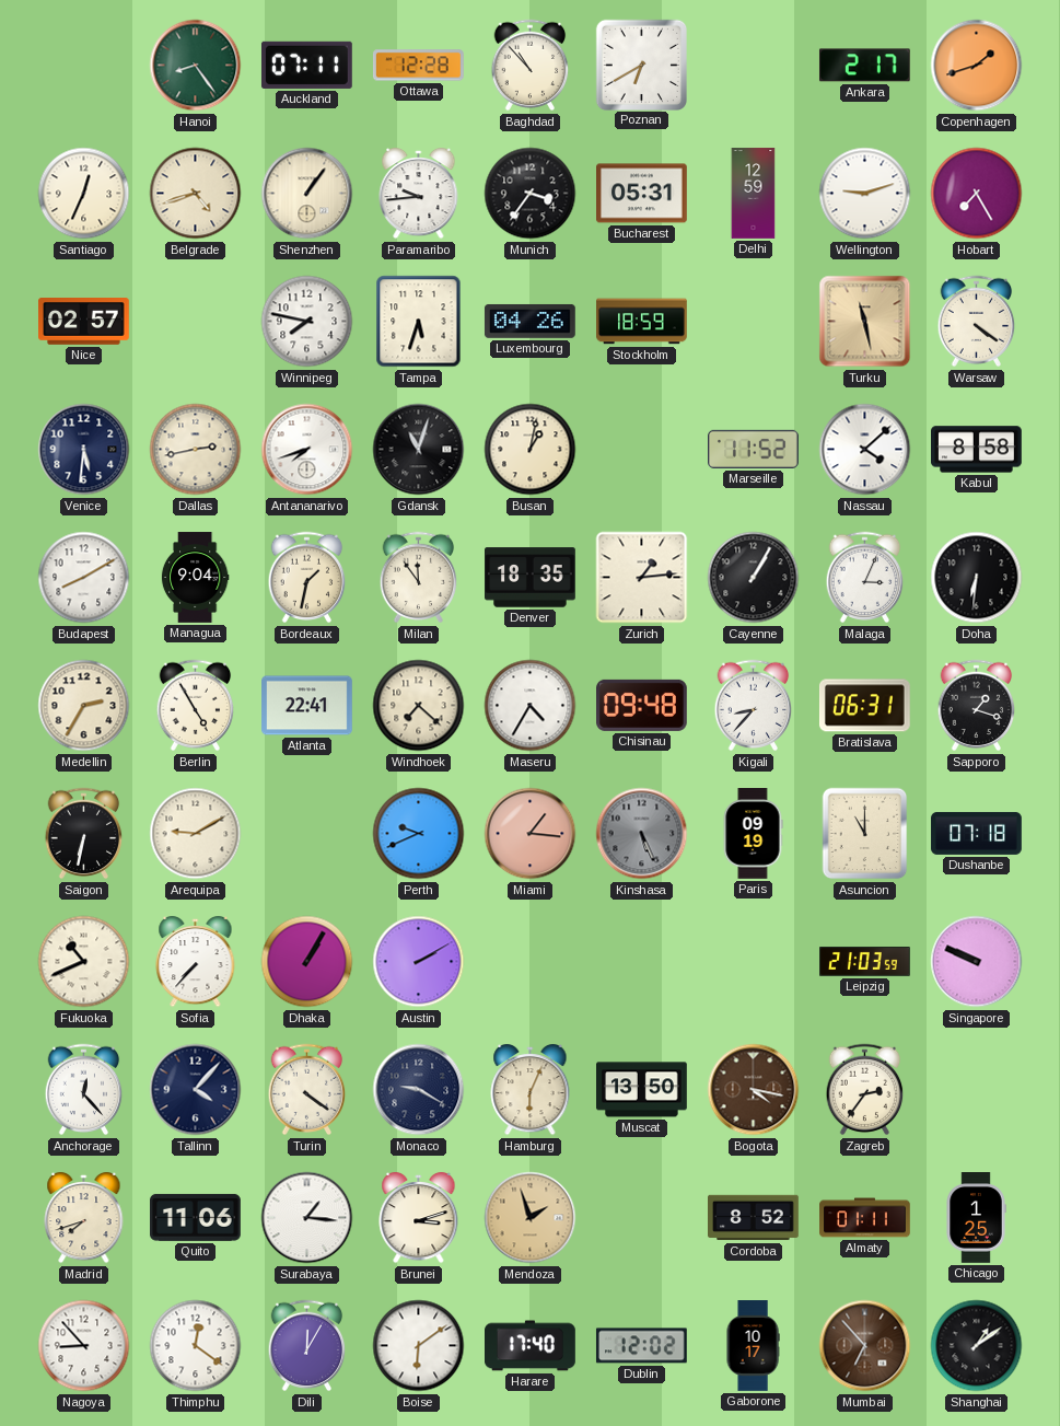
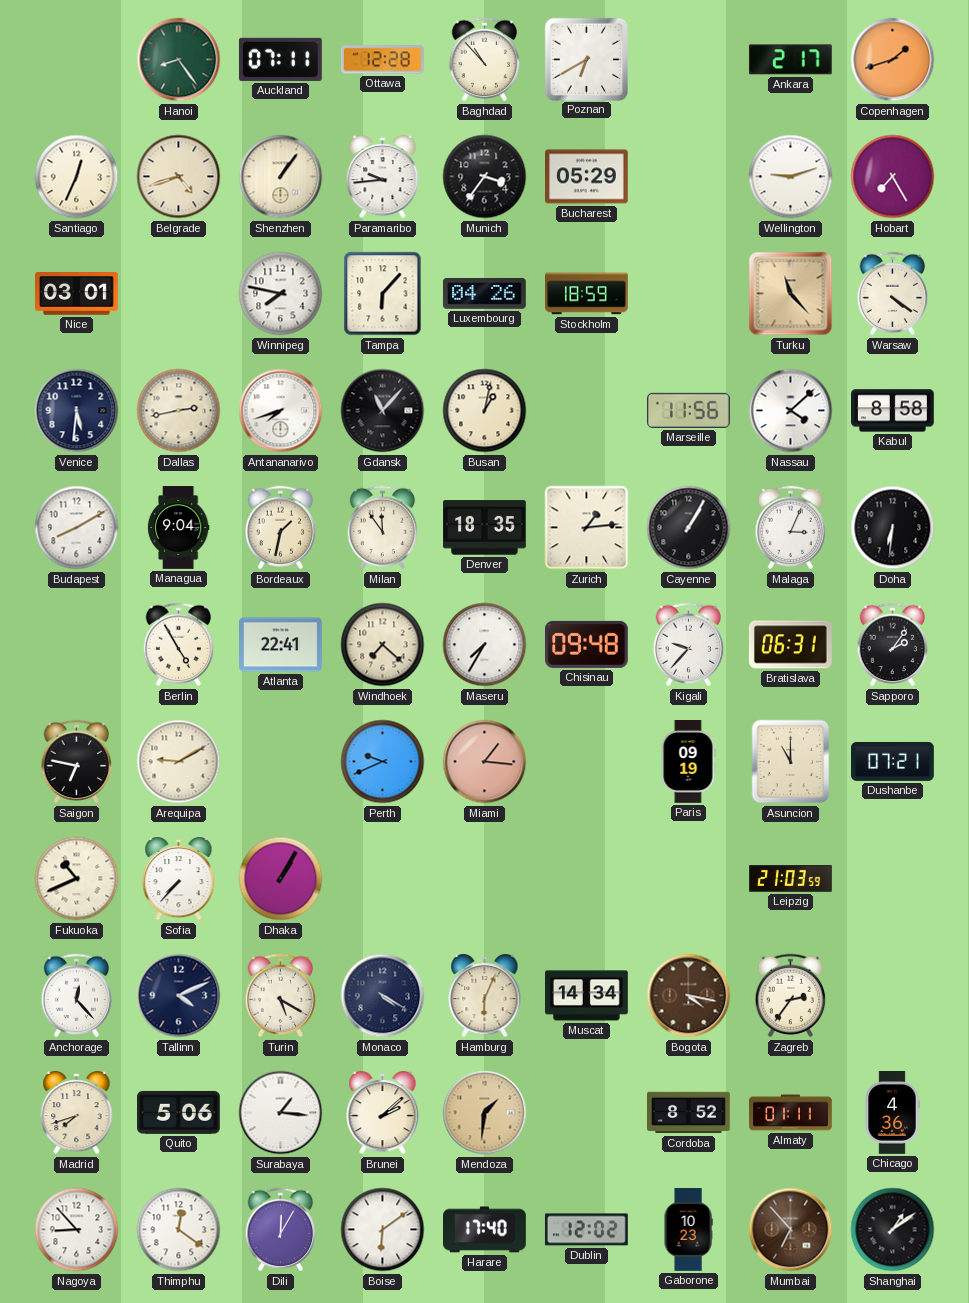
Bucharest: 05:31 -> 05:29
Delhi: 12:59 -> none
Nice: 02:57 -> 03:01
Tampa: 5:33 -> 6:07
Turku: 11:28 -> 11:23
Gdansk: 11:03 -> 11:07
Marseille: 11:52 -> 11:56
Medellin: 2:35 -> none
Maseru: 4:35 -> 7:35
Kigali: 8:37 -> 9:37
Sapporo: 1:18 -> 2:06
Saigon: 6:32 -> 6:47
Kinshasa: 5:26 -> none
Dushanbe: 07:18 -> 07:21
Austin: 2:10 -> none
Singapore: 9:49 -> none
Tallinn: 4:07 -> 4:11
Turin: 4:21 -> 5:20
Monaco: 9:20 -> 4:20
Muscat: 13:50 -> 14:34
Quito: 11:06 -> 5:06
Brunei: 3:12 -> 2:08
Mendoza: 1:57 -> 1:31
Chicago: 1:25 -> 4:36
Gaborone: 10:17 -> 10:23
